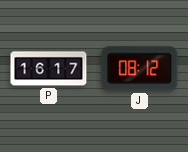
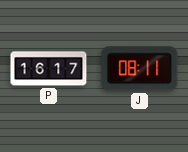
J: 08:12 -> 08:11
